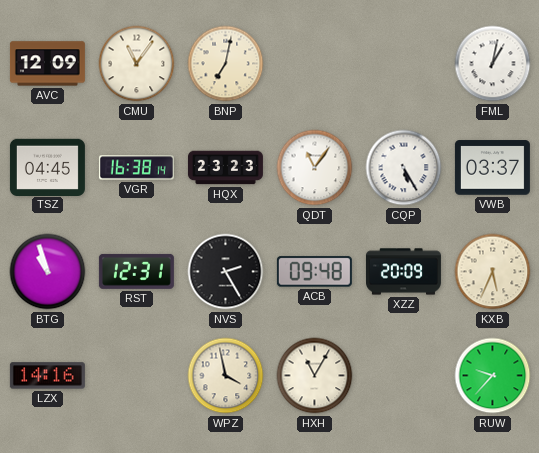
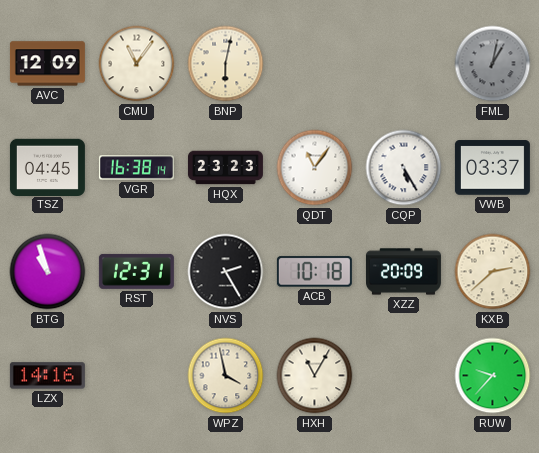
BNP: 7:02 -> 6:02
FML dial: white -> grey
ACB: 09:48 -> 10:18
KXB: 5:34 -> 2:38
